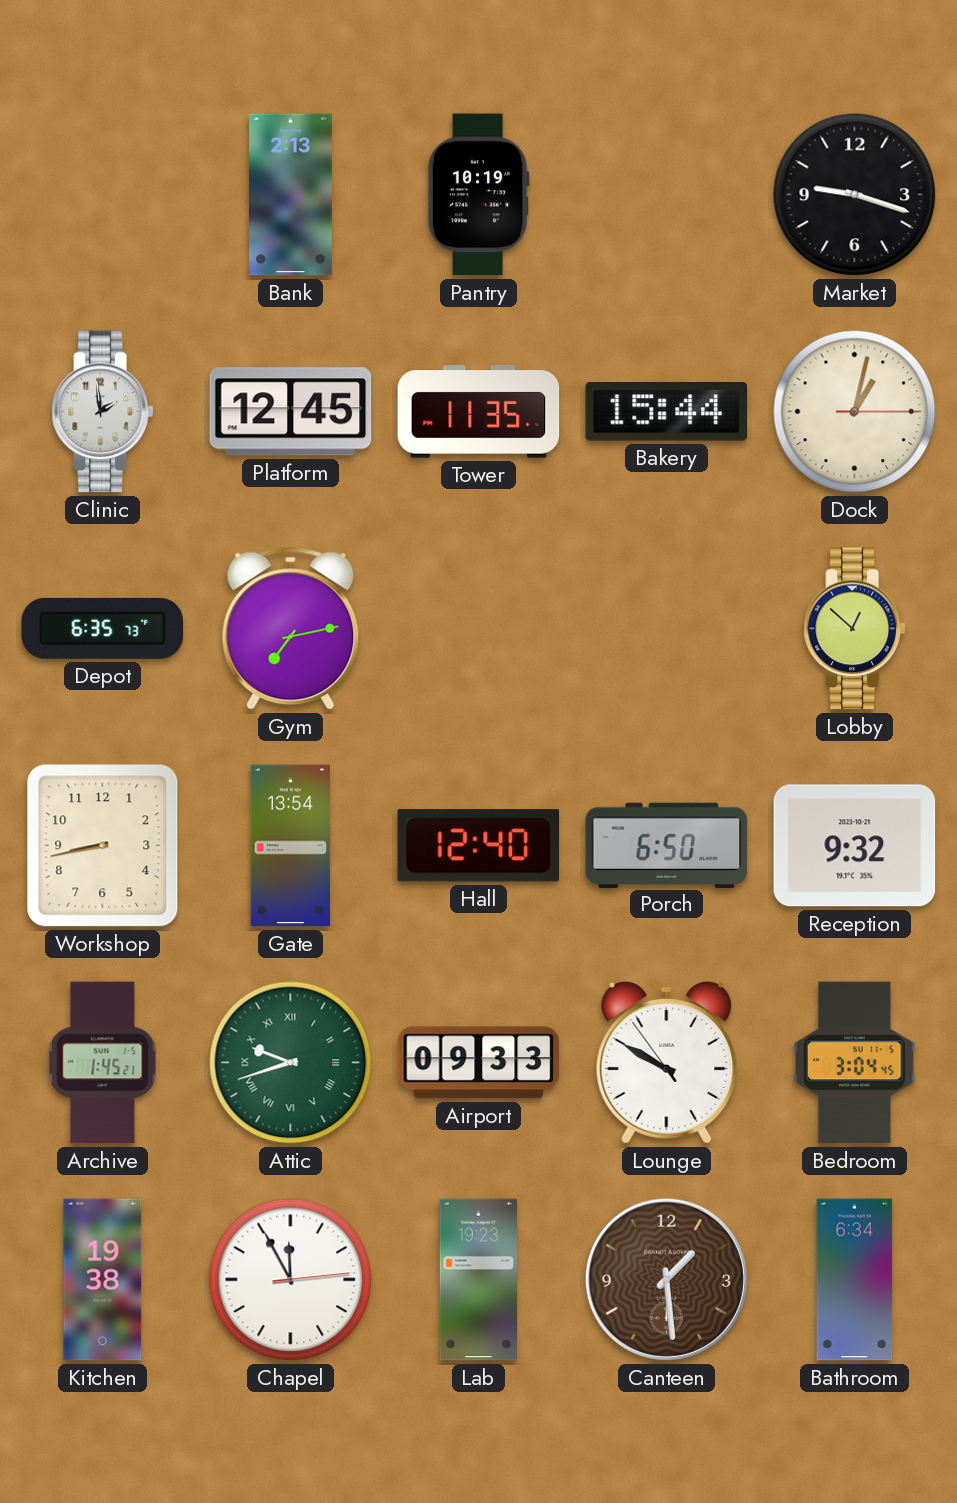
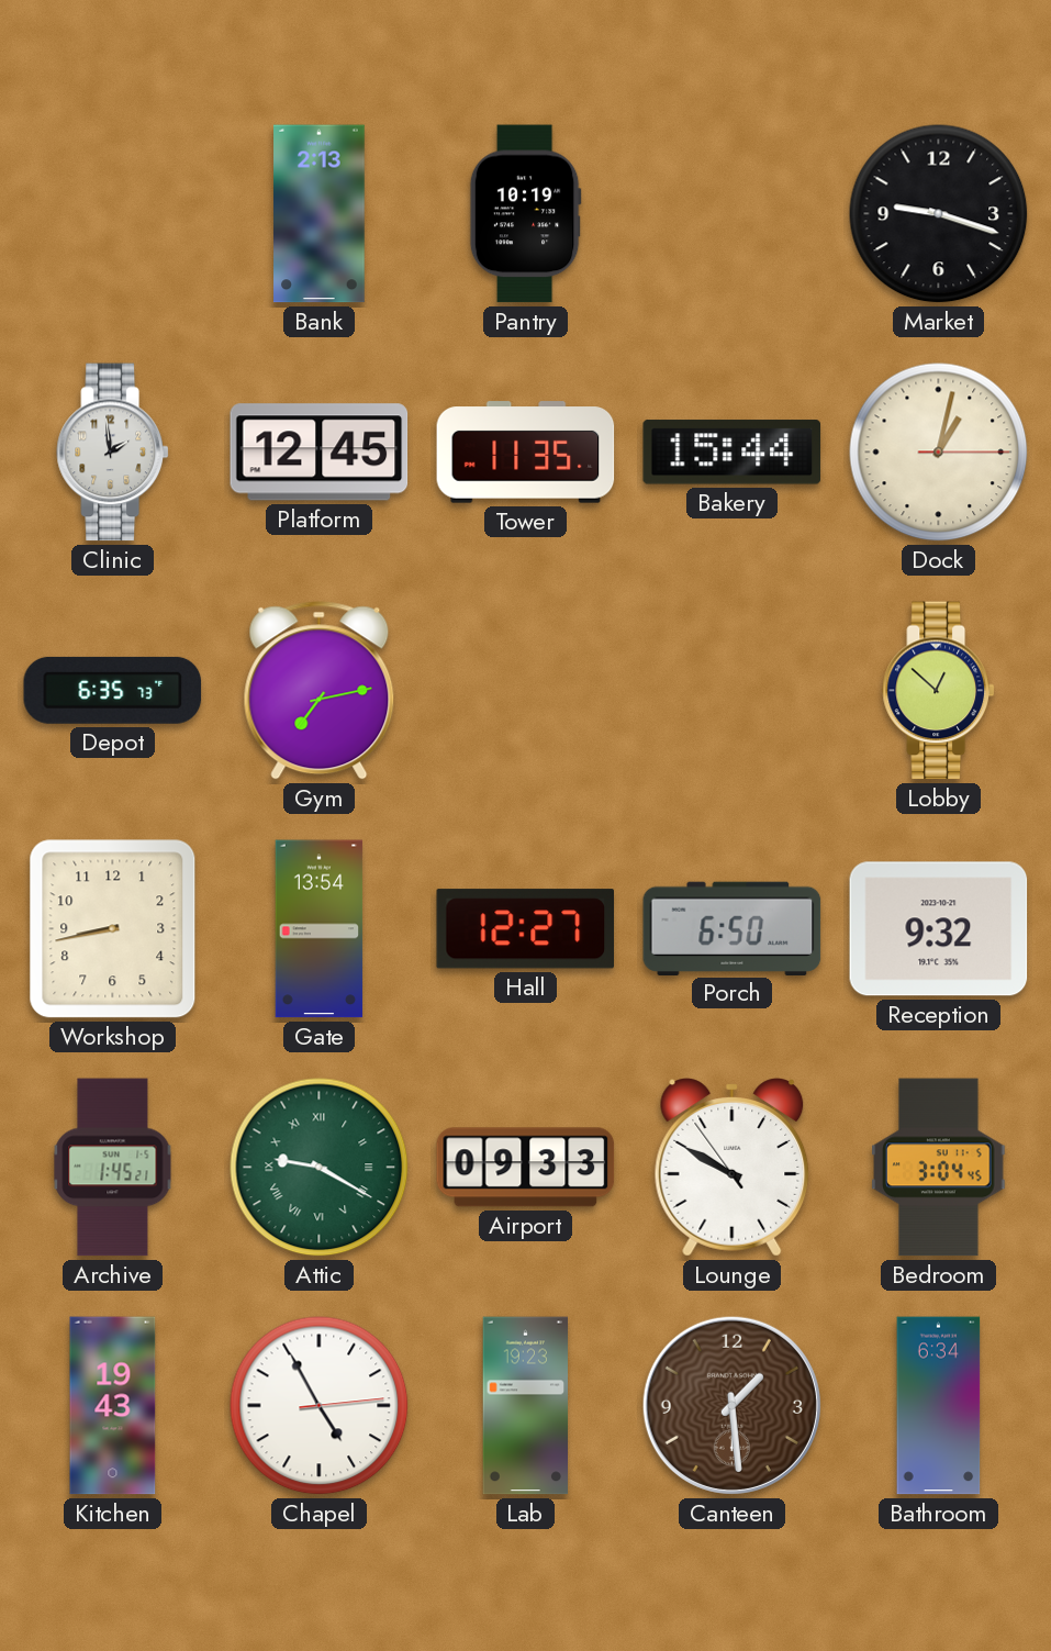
Hall: 12:40 -> 12:27
Attic: 9:42 -> 9:20
Kitchen: 19:38 -> 19:43
Chapel: 11:55 -> 4:55
